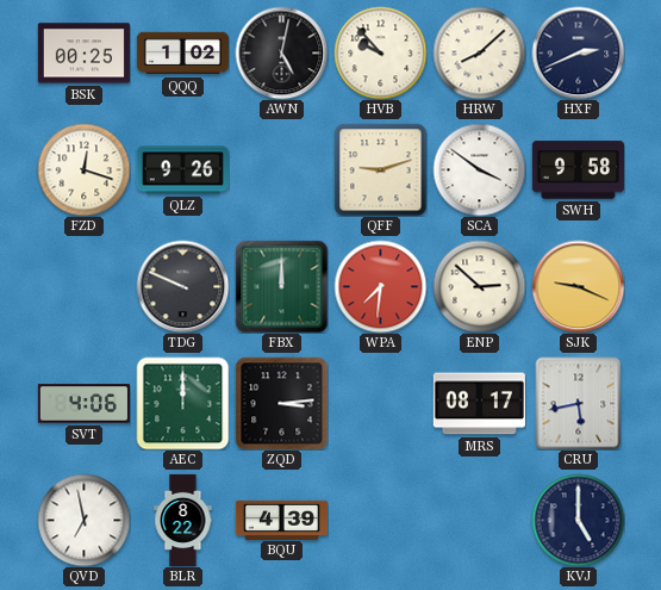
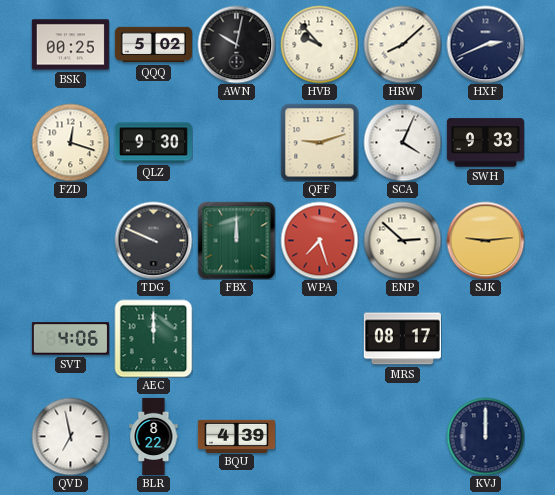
QQQ: 1:02 -> 5:02
AWN: 5:02 -> 10:02
QLZ: 9:26 -> 9:30
SCA: 3:51 -> 4:04
SWH: 9:58 -> 9:33
WPA: 7:31 -> 7:27
SJK: 9:19 -> 9:14
ZQD: 3:14 -> none
CRU: 5:43 -> none
KVJ: 5:00 -> 12:00
